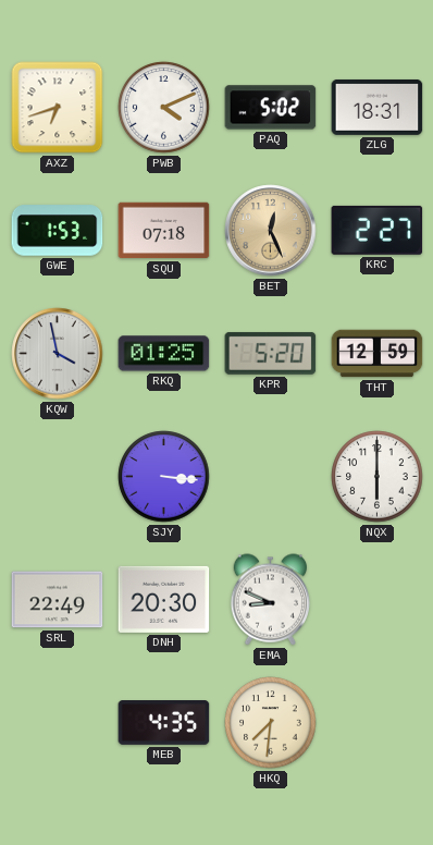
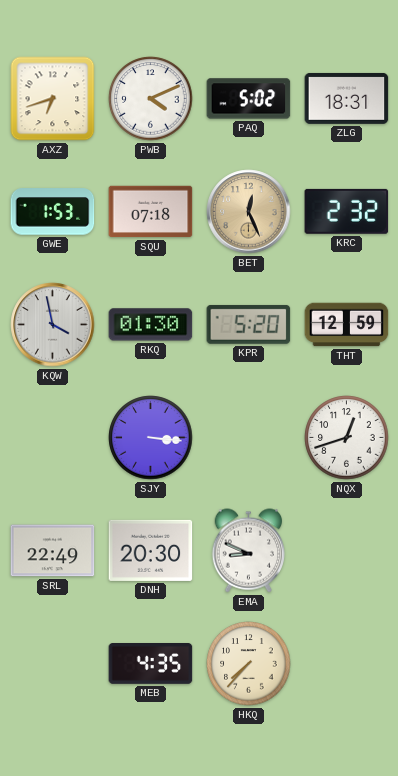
KRC: 2:27 -> 2:32
RKQ: 01:25 -> 01:30
NQX: 6:00 -> 12:42
HKQ: 7:31 -> 7:37
